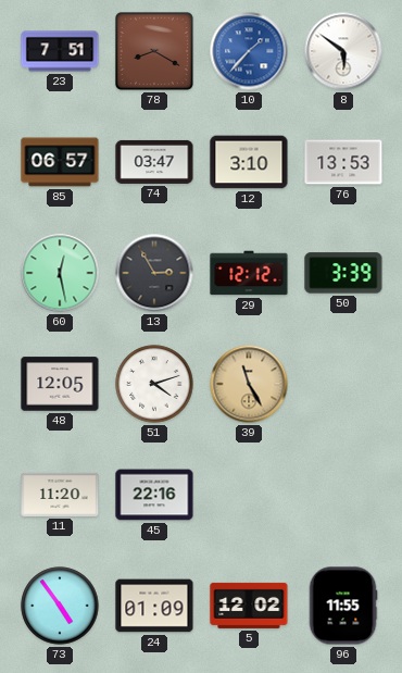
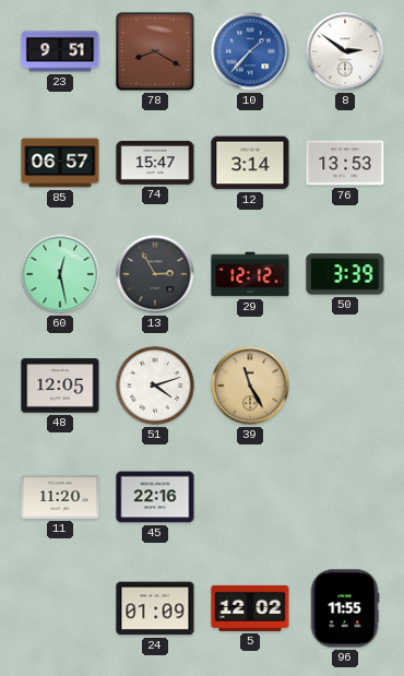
23: 7:51 -> 9:51
8: 5:51 -> 2:51
74: 03:47 -> 15:47
12: 3:10 -> 3:14
73: 4:54 -> none
